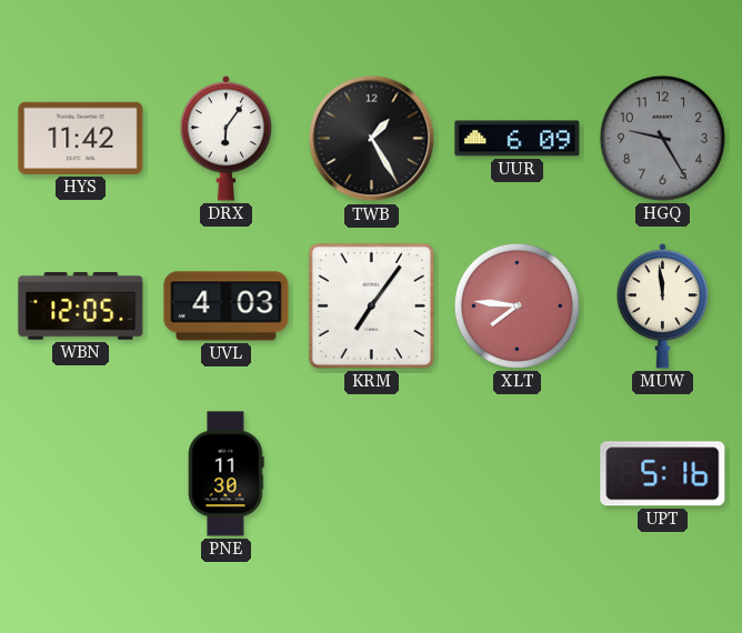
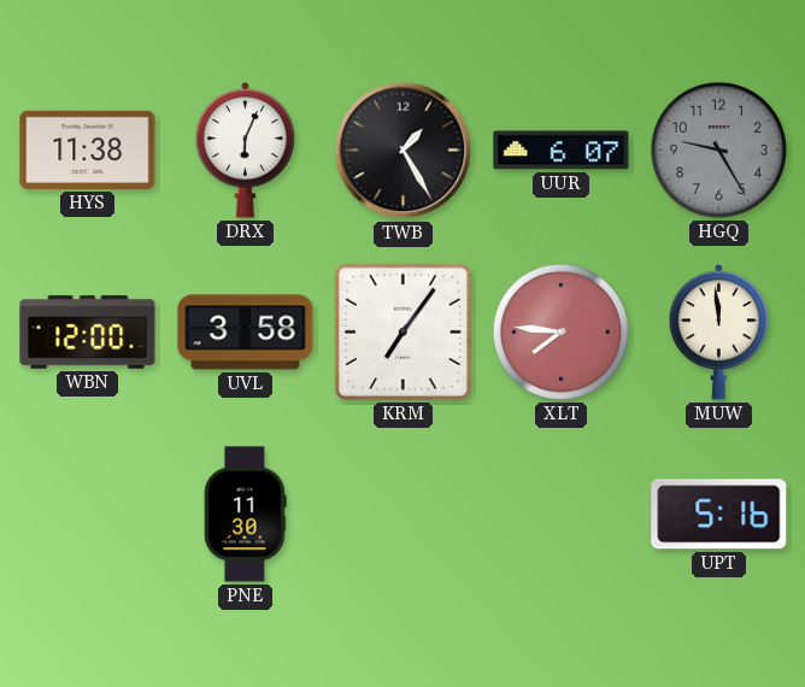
HYS: 11:42 -> 11:38
DRX: 6:06 -> 6:04
UUR: 6:09 -> 6:07
WBN: 12:05 -> 12:00
UVL: 4:03 -> 3:58
